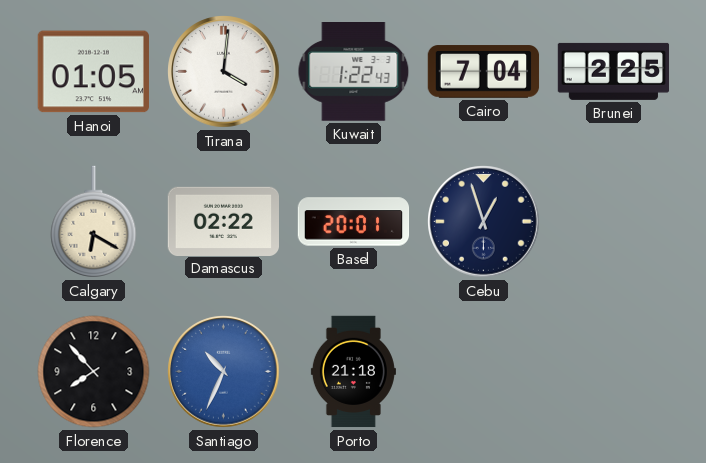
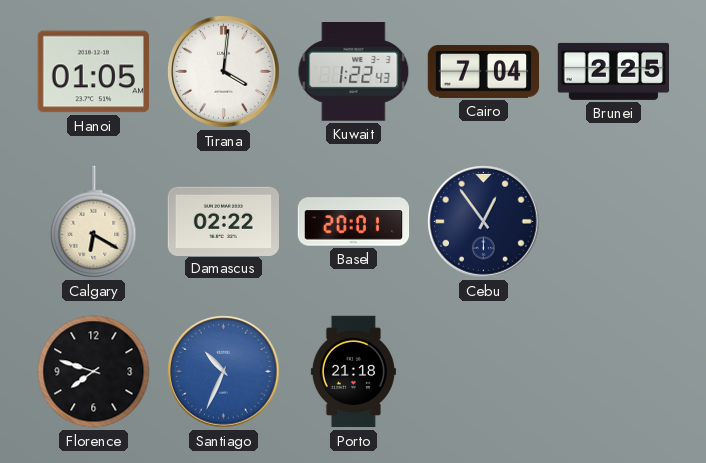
Cebu: 12:57 -> 12:54
Florence: 7:53 -> 7:48
